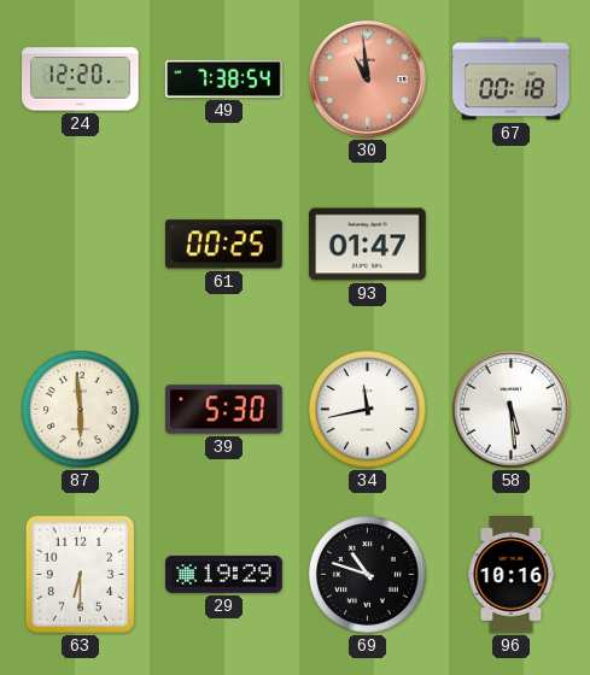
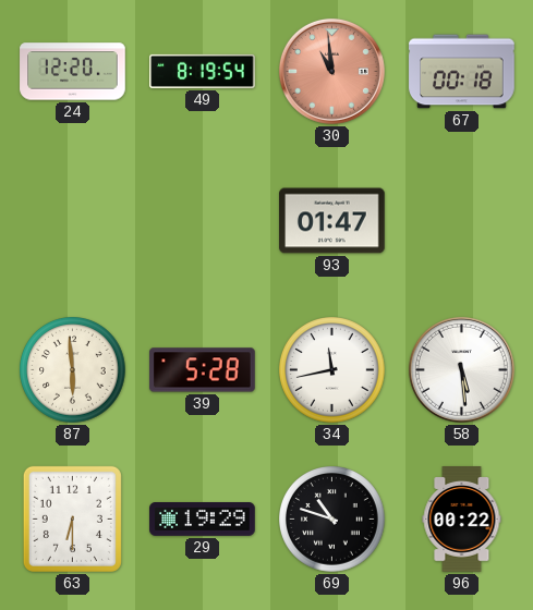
49: 7:38 -> 8:19
61: 00:25 -> none
39: 5:30 -> 5:28
96: 10:16 -> 00:22
